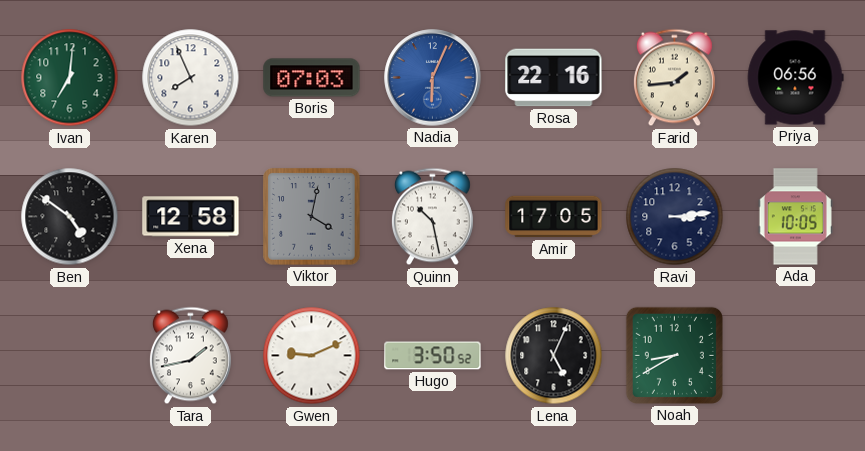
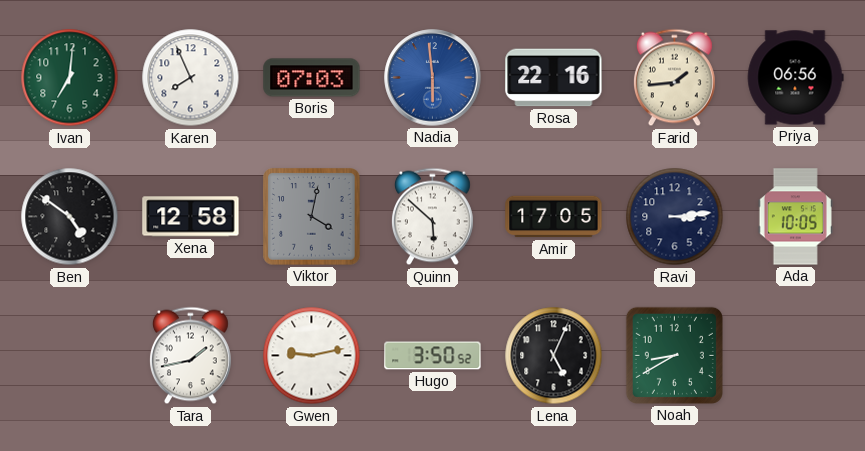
Nadia: 6:04 -> 5:59
Quinn: 10:28 -> 5:52
Gwen: 9:11 -> 9:13
